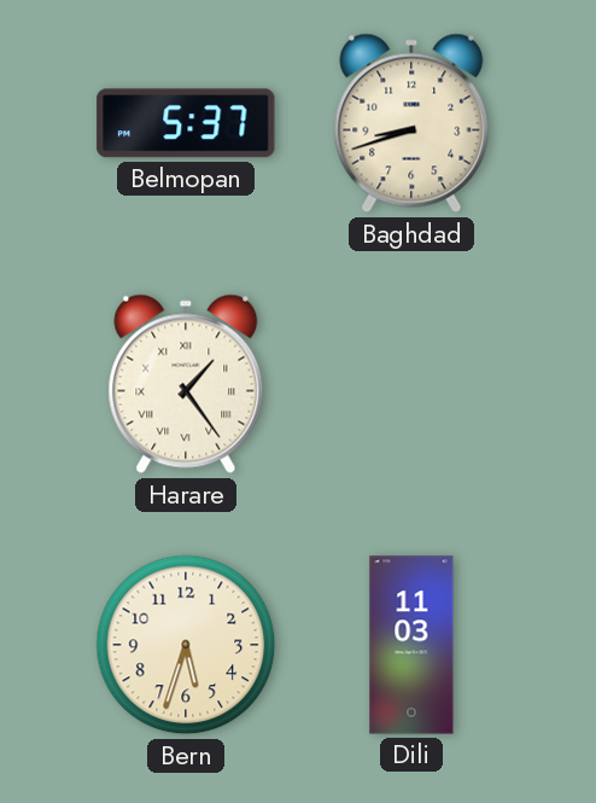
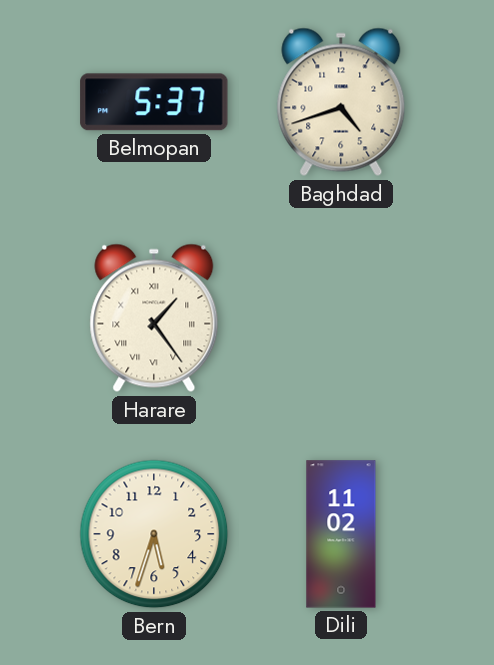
Baghdad: 8:42 -> 4:42
Dili: 11:03 -> 11:02
